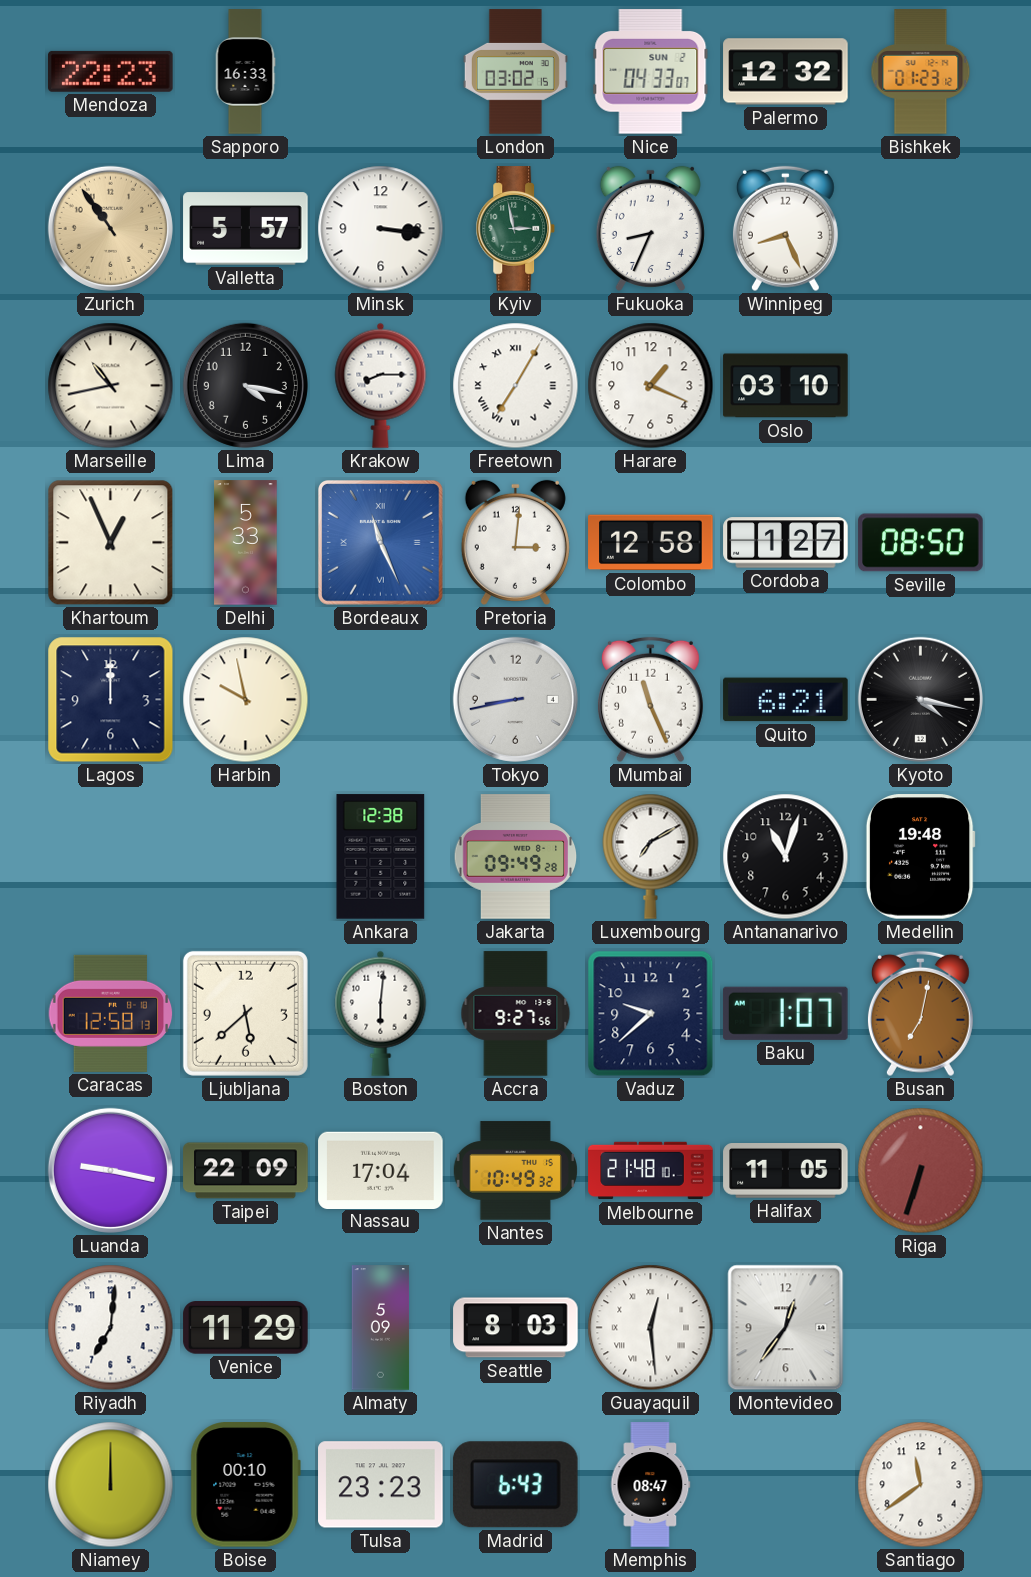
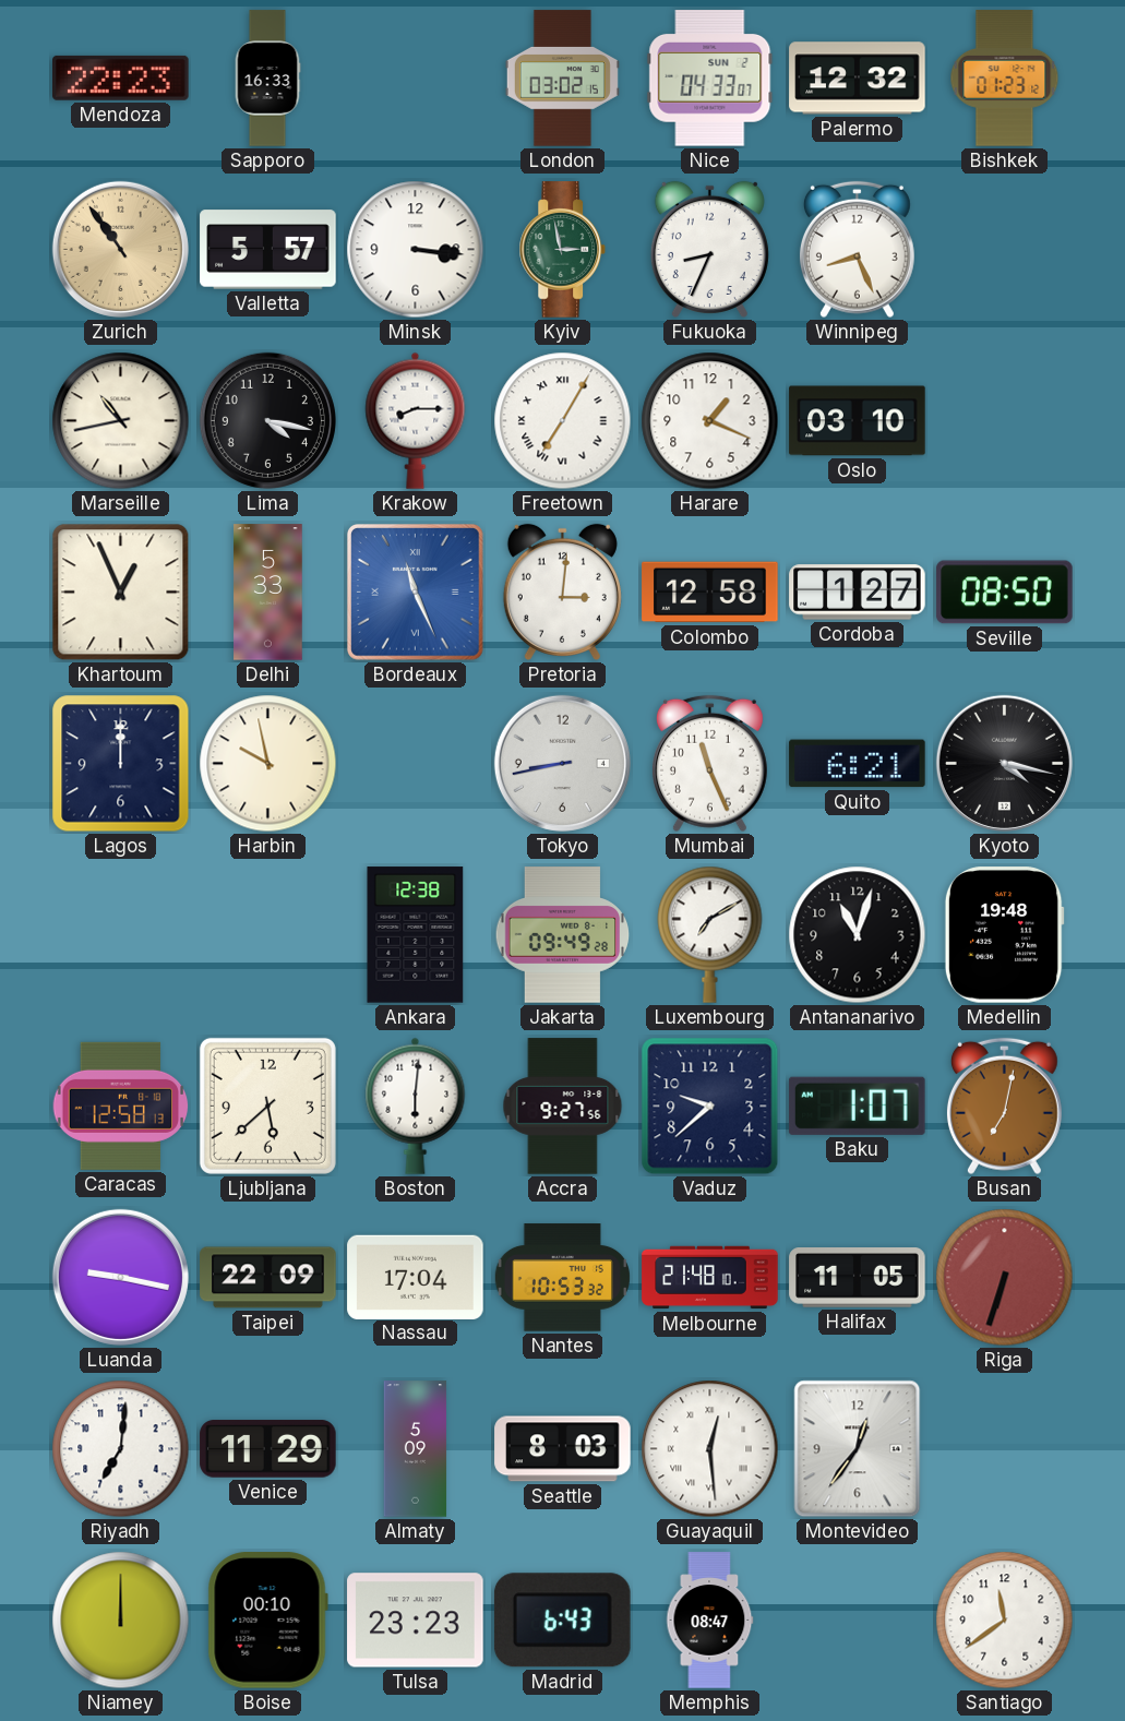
Nantes: 10:49 -> 10:53
